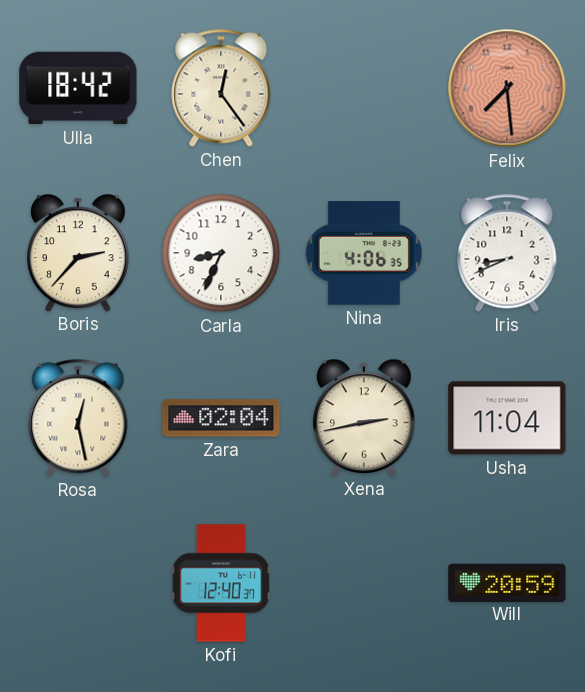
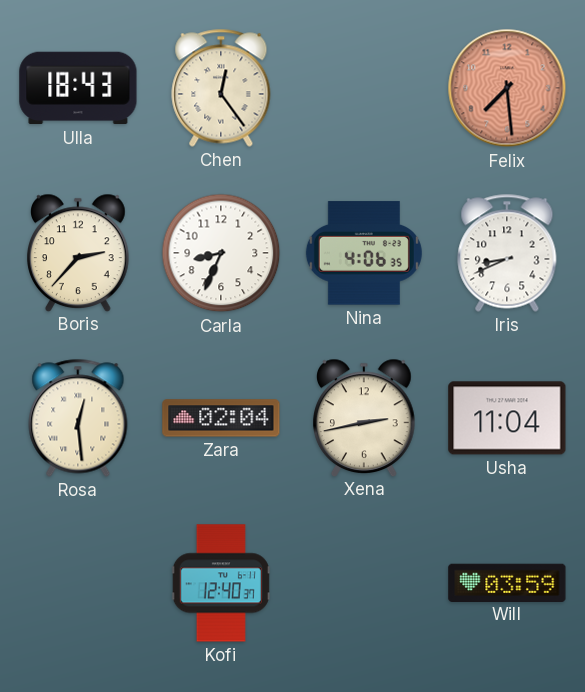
Ulla: 18:42 -> 18:43
Rosa: 12:28 -> 12:29
Will: 20:59 -> 03:59
